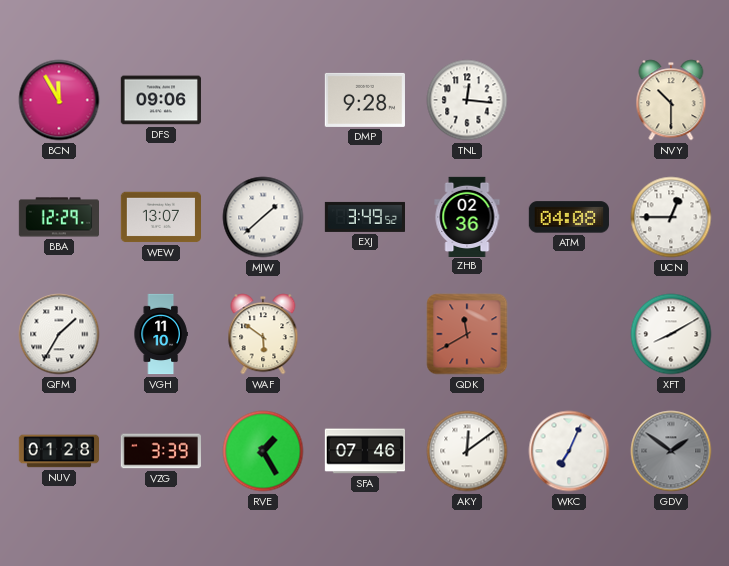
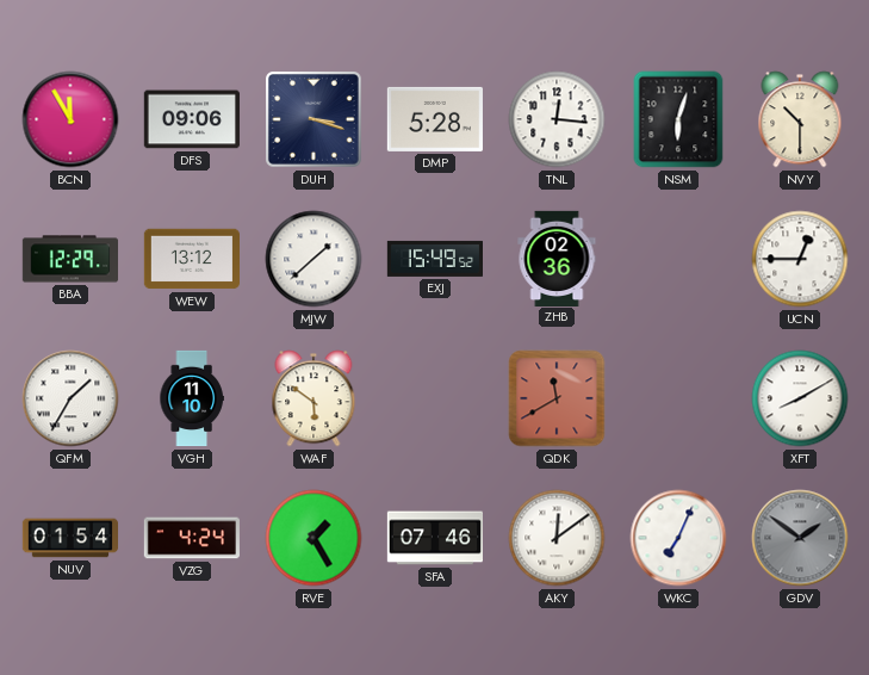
DUH: none -> 3:18
DMP: 9:28 -> 5:28
NSM: none -> 6:03
WEW: 13:07 -> 13:12
EXJ: 3:49 -> 15:49
ATM: 04:08 -> none
NUV: 01:28 -> 01:54
VZG: 3:39 -> 4:24
